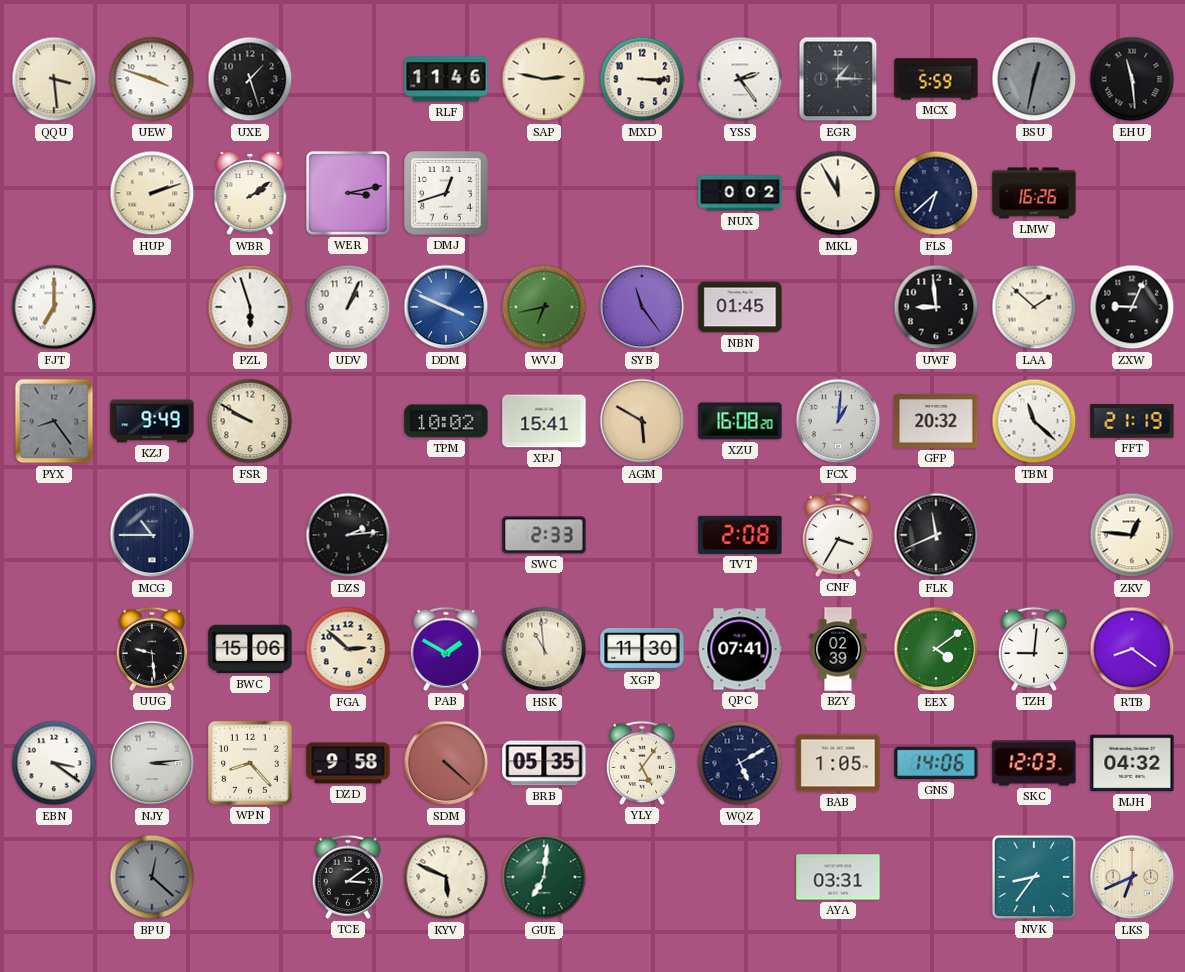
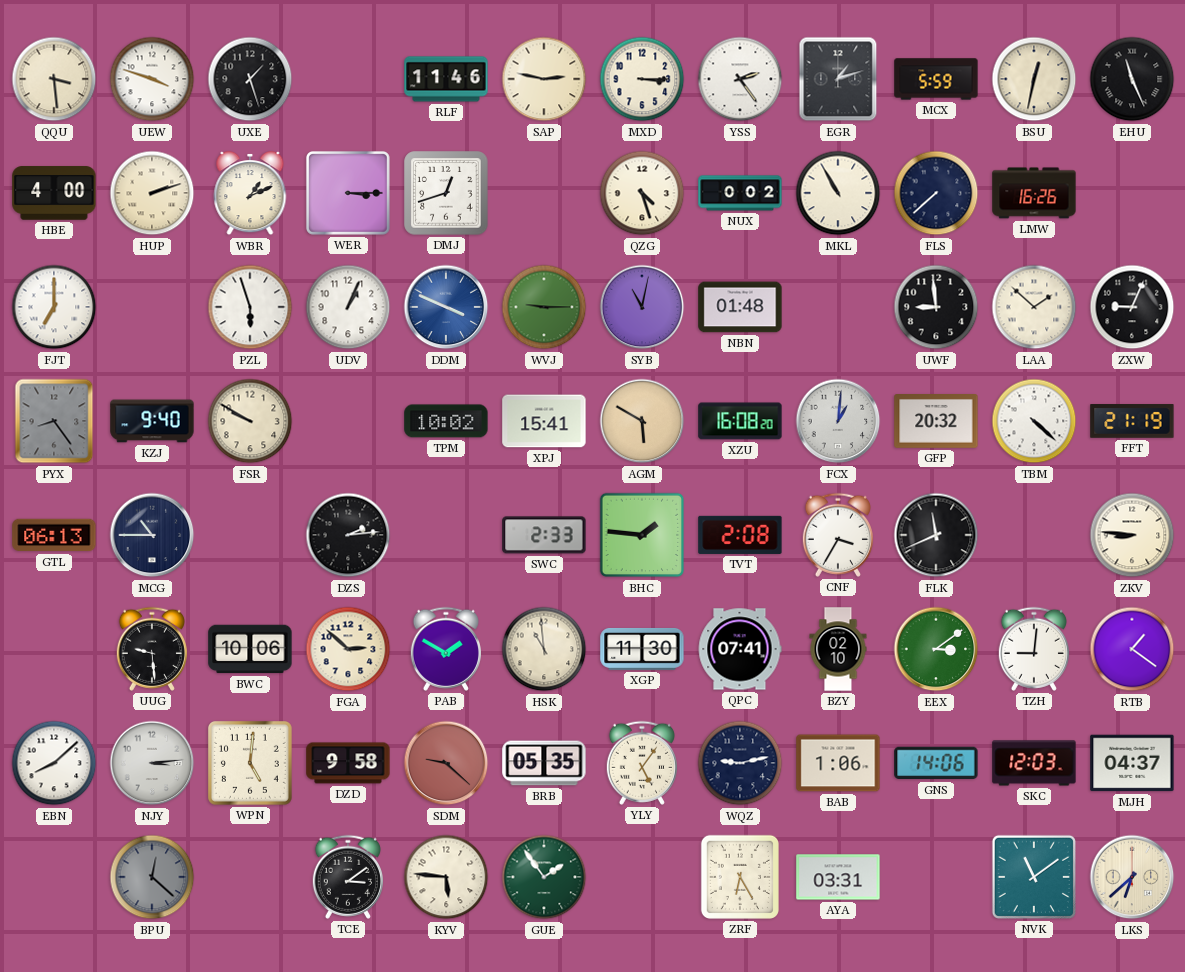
EGR: 1:15 -> 1:12
BSU dial: grey -> cream
EHU: 11:29 -> 11:26
HBE: none -> 4:00
WBR: 2:09 -> 1:11
WER: 3:13 -> 3:15
QZG: none -> 4:27
MKL: 11:55 -> 10:55
FLS: 6:38 -> 7:38
WVJ: 6:43 -> 9:15
SYB: 11:24 -> 11:02
NBN: 01:45 -> 01:48
KZJ: 9:49 -> 9:40
TBM: 11:22 -> 4:22
GTL: none -> 06:13
BHC: none -> 1:46
ZKV: 12:46 -> 8:46
BWC: 15:06 -> 10:06
BZY: 02:39 -> 02:10
EEX: 4:09 -> 3:09
RTB: 8:21 -> 1:21
EBN: 3:21 -> 8:08
WPN: 8:23 -> 5:01
SDM: 4:22 -> 9:22
WQZ: 5:10 -> 9:13
BAB: 1:05 -> 1:06
MJH: 04:32 -> 04:37
KYV: 5:49 -> 5:46
GUE: 7:01 -> 1:54
ZRF: none -> 6:25
NVK: 8:36 -> 11:09
LKS: 6:41 -> 6:38
